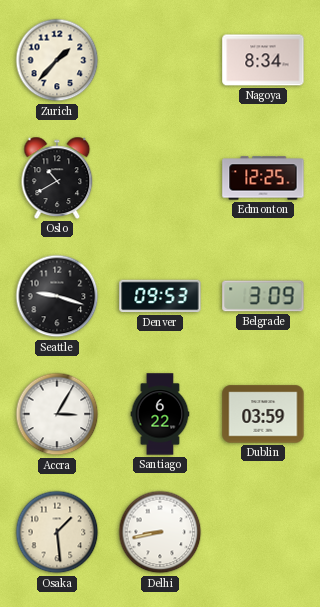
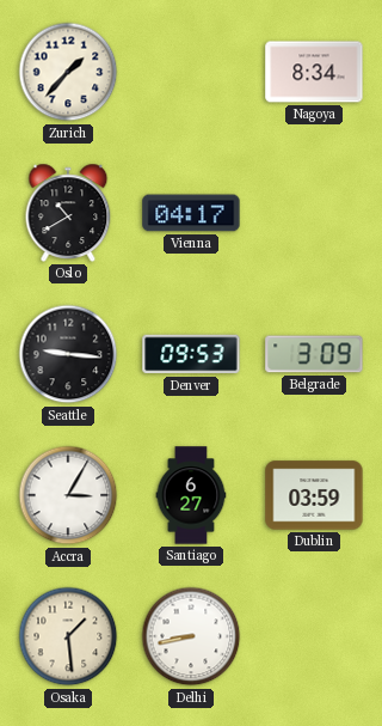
Vienna: none -> 04:17
Edmonton: 12:25 -> none
Seattle: 9:18 -> 9:16
Santiago: 6:22 -> 6:27
